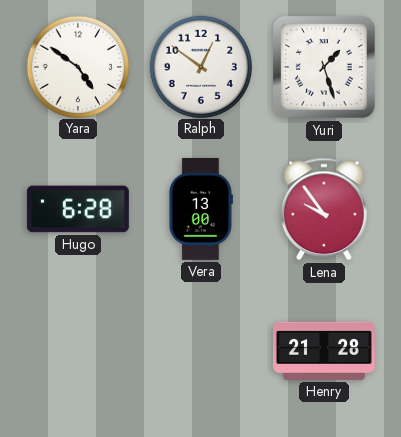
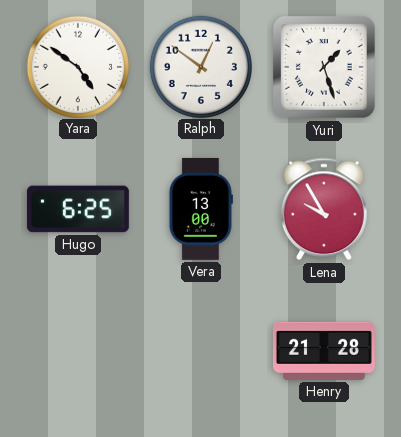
Hugo: 6:28 -> 6:25
Lena: 9:54 -> 9:55
